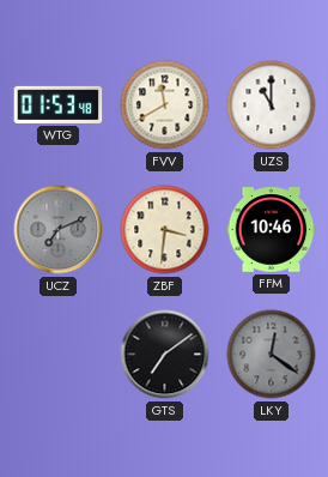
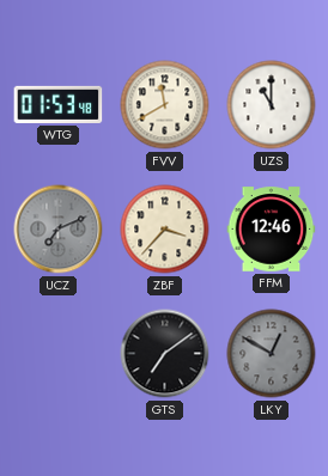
ZBF: 3:31 -> 3:37
FFM: 10:46 -> 12:46
LKY: 12:21 -> 12:50
